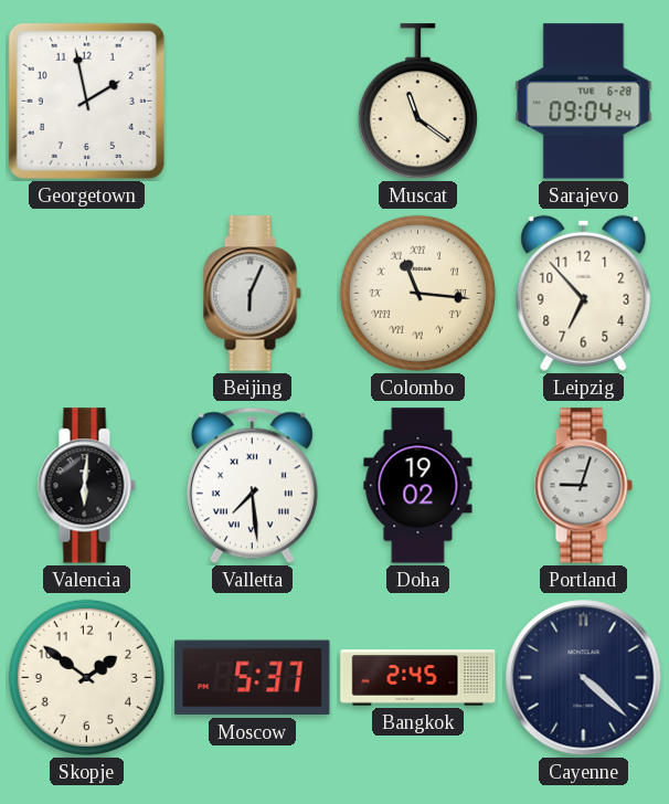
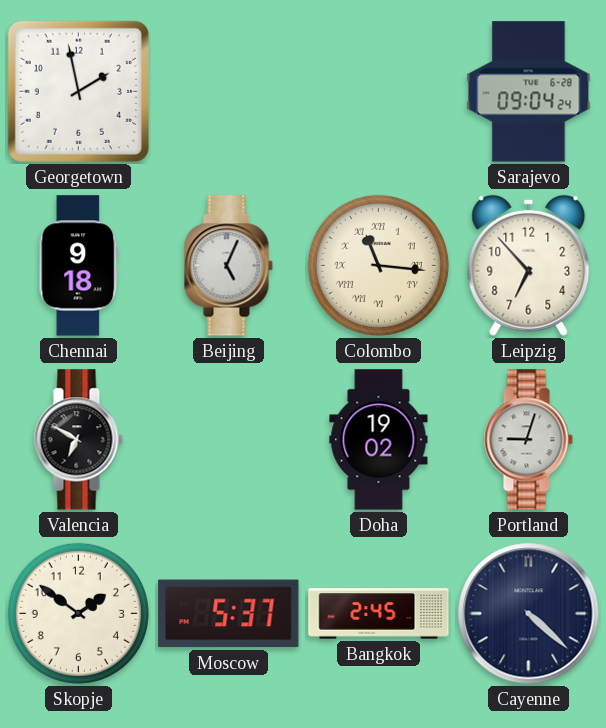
Muscat: 11:21 -> none
Chennai: none -> 9:18
Beijing: 6:04 -> 5:04
Valencia: 6:01 -> 6:50
Valletta: 7:29 -> none
